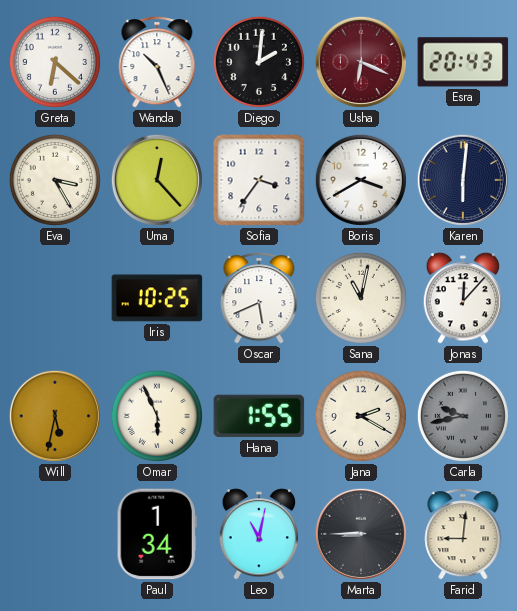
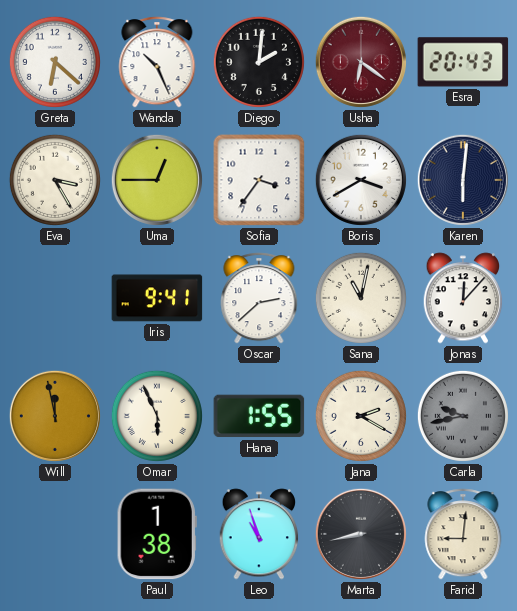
Usha: 6:19 -> 6:21
Uma: 12:23 -> 12:45
Iris: 10:25 -> 9:41
Oscar: 5:41 -> 2:38
Will: 5:32 -> 11:58
Paul: 1:34 -> 1:38
Leo: 11:02 -> 10:57
Marta: 8:45 -> 8:43
